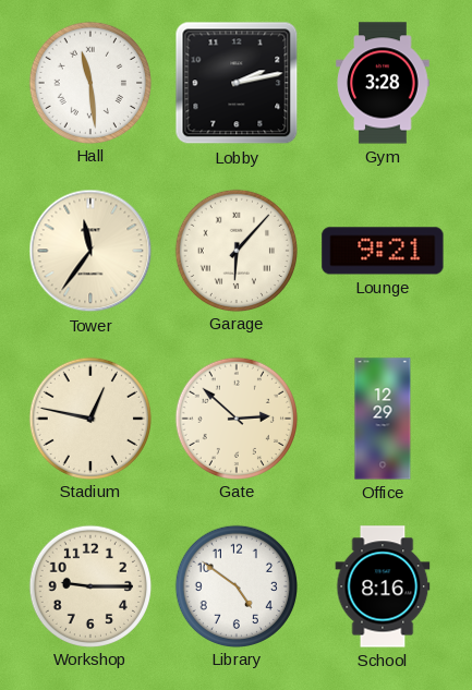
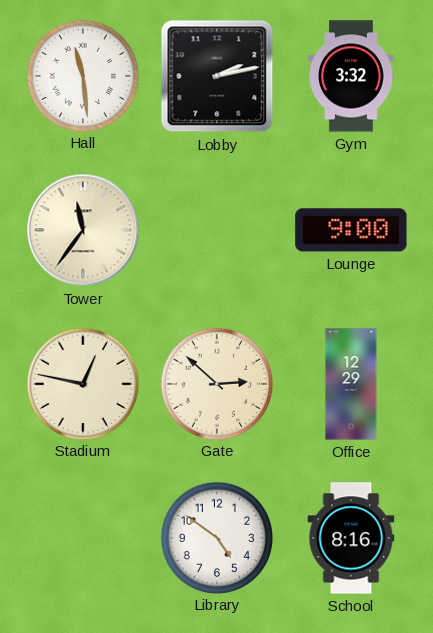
Gym: 3:28 -> 3:32
Garage: 6:07 -> none
Lounge: 9:21 -> 9:00
Workshop: 9:15 -> none
